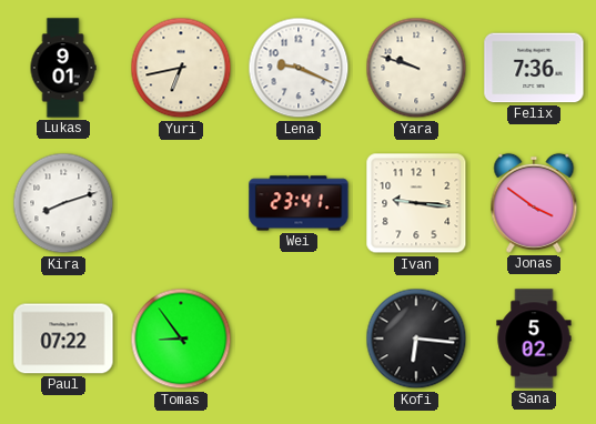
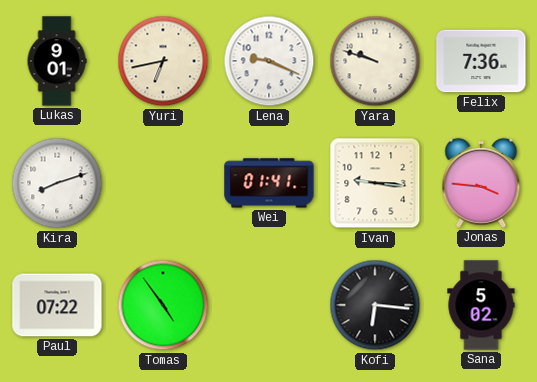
Wei: 23:41 -> 01:41
Jonas: 3:51 -> 3:46
Tomas: 8:54 -> 4:54
